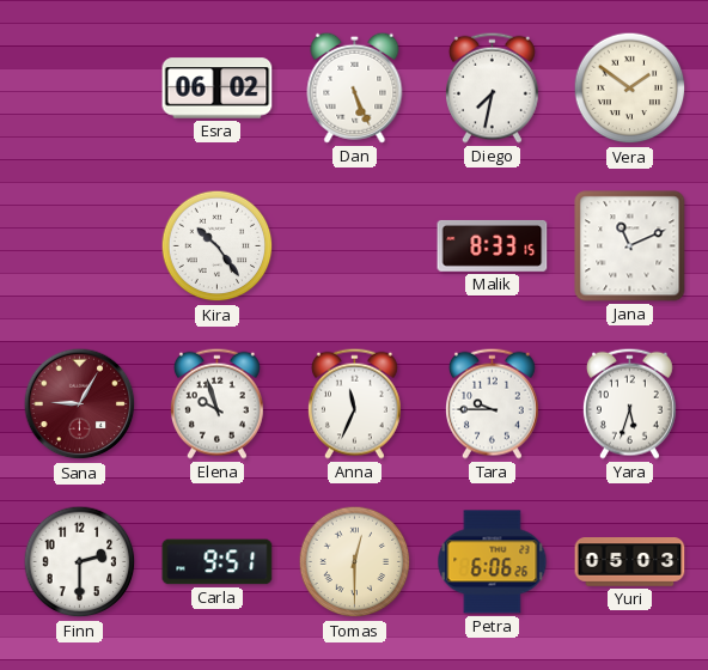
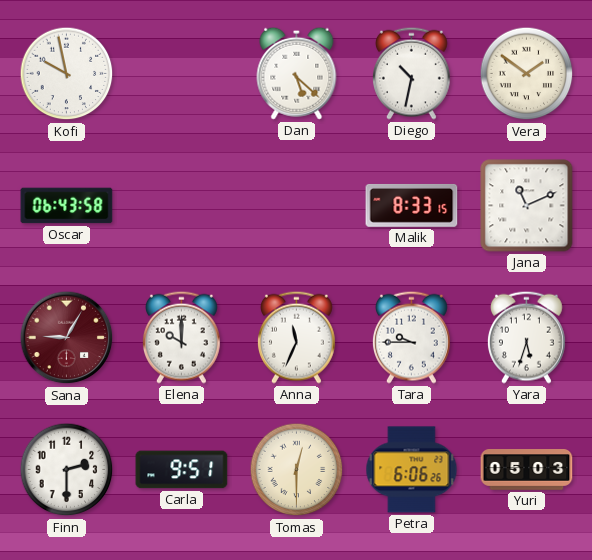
Kofi: none -> 9:58
Esra: 06:02 -> none
Dan: 5:26 -> 5:22
Diego: 7:32 -> 10:32
Oscar: none -> 06:43
Kira: 10:24 -> none
Elena: 9:57 -> 10:00
